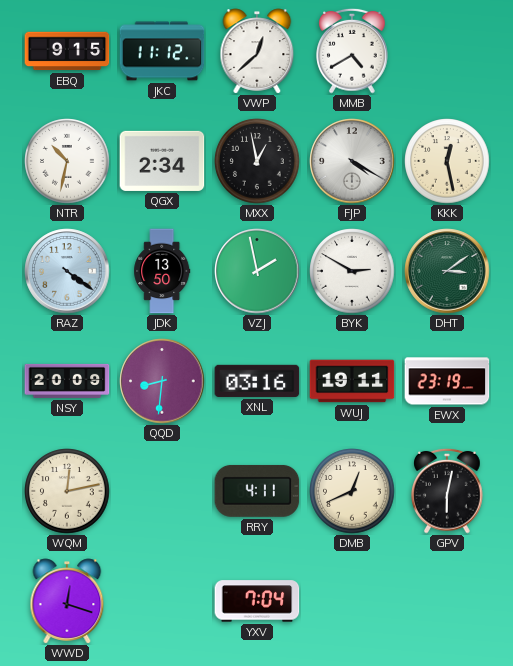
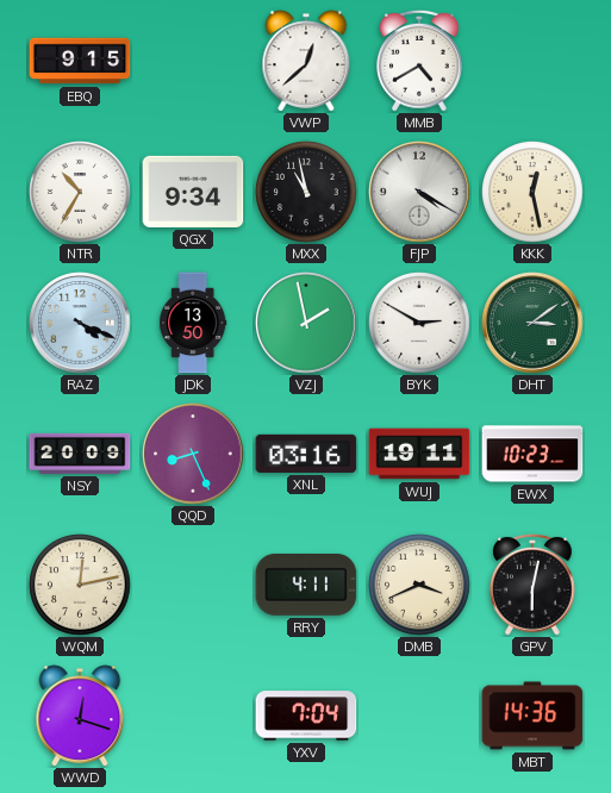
JKC: 11:12 -> none
NTR: 10:32 -> 10:35
QGX: 2:34 -> 9:34
MXX: 12:58 -> 10:58
RAZ: 4:21 -> 4:19
QQD: 8:31 -> 8:26
EWX: 23:19 -> 10:23
DMB: 12:41 -> 3:41
MBT: none -> 14:36
